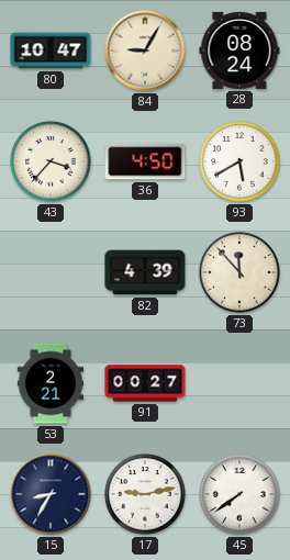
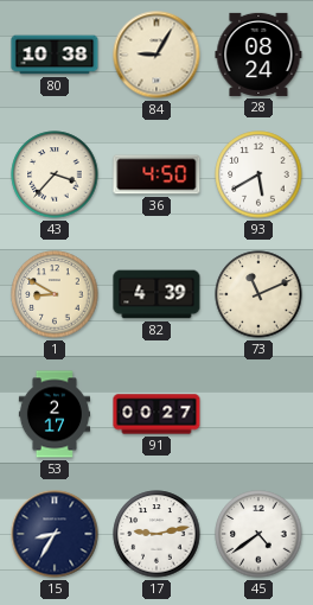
80: 10:47 -> 10:38
1: none -> 8:50
73: 11:53 -> 11:11
53: 2:21 -> 2:17
45: 7:39 -> 4:39
